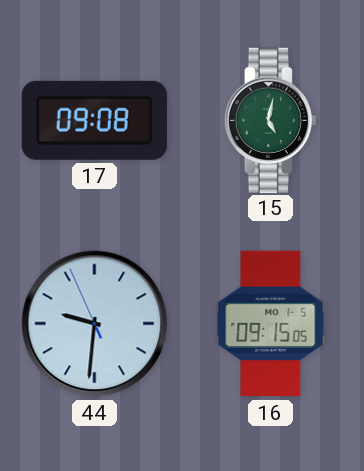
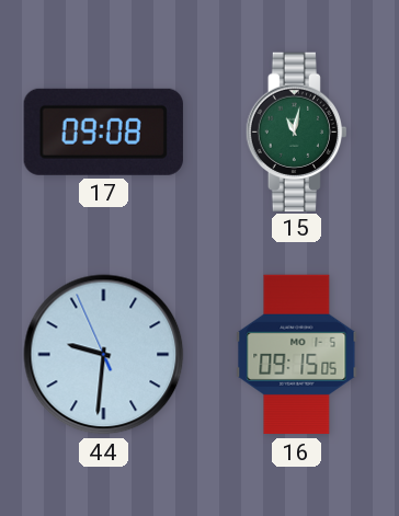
15: 5:02 -> 11:02
